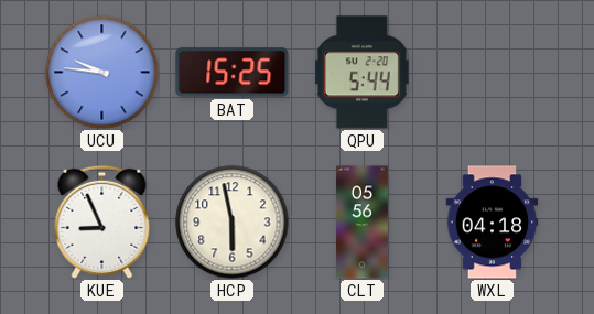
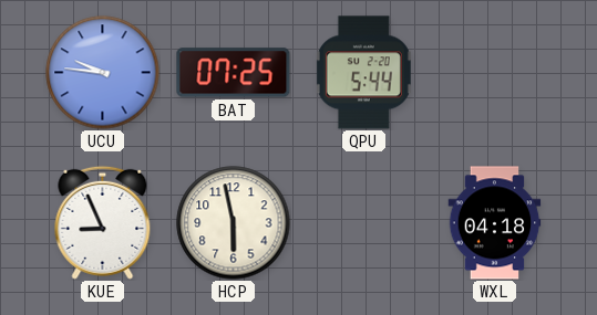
BAT: 15:25 -> 07:25
CLT: 05:56 -> none
